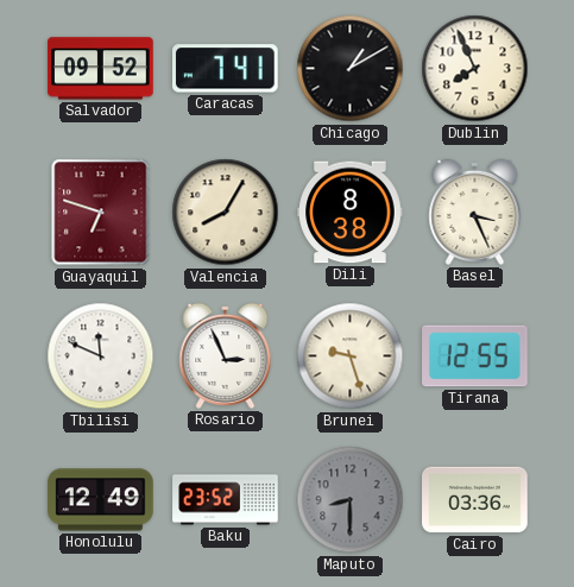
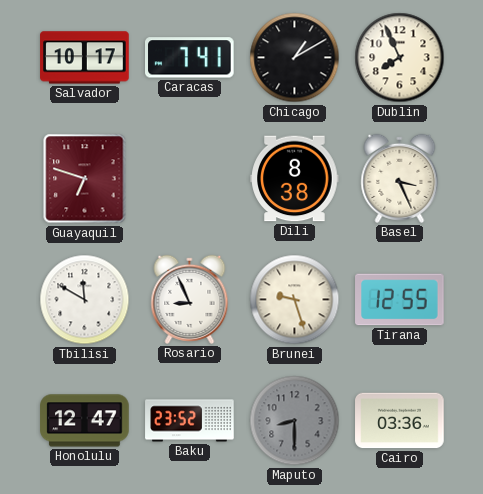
Salvador: 09:52 -> 10:17
Valencia: 8:05 -> none
Tbilisi: 11:49 -> 11:50
Rosario: 2:56 -> 8:56
Honolulu: 12:49 -> 12:47
